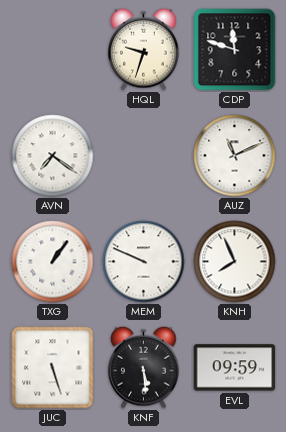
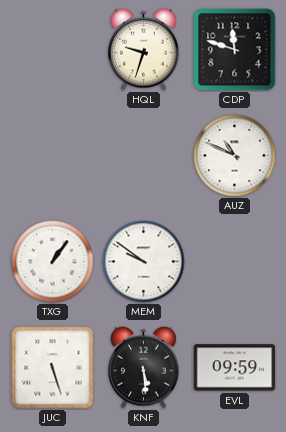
AVN: 7:21 -> none
AUZ: 11:11 -> 10:49
MEM: 9:49 -> 9:51
KNH: 7:56 -> none
